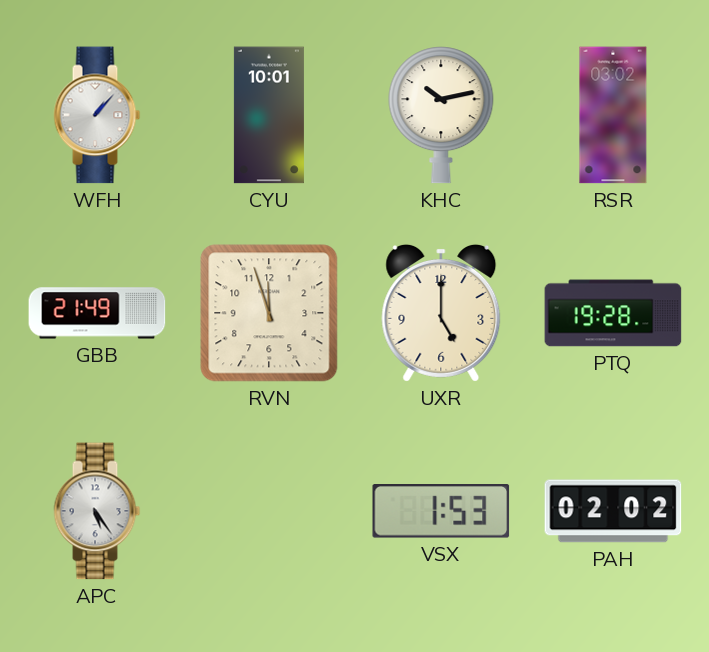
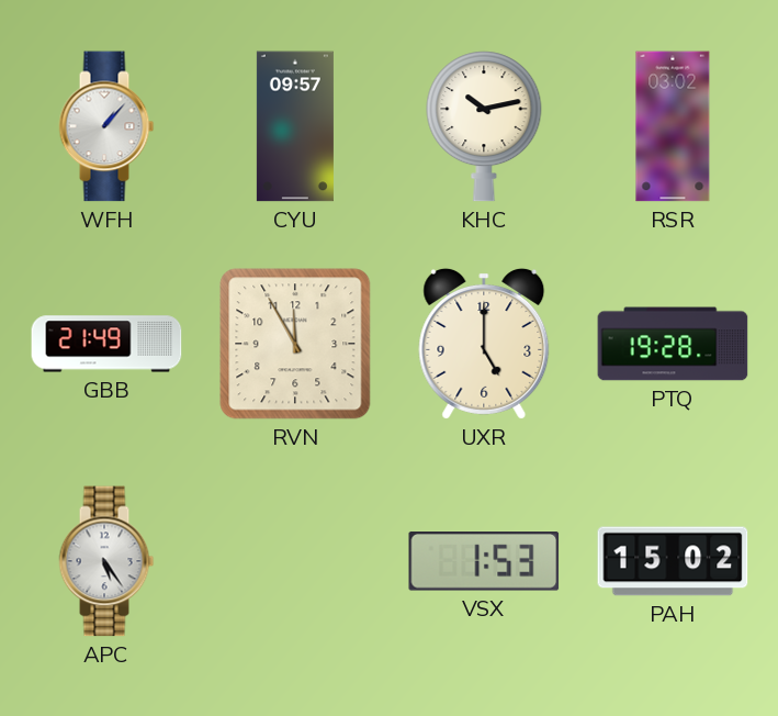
CYU: 10:01 -> 09:57
RVN: 11:57 -> 11:55
PAH: 02:02 -> 15:02
